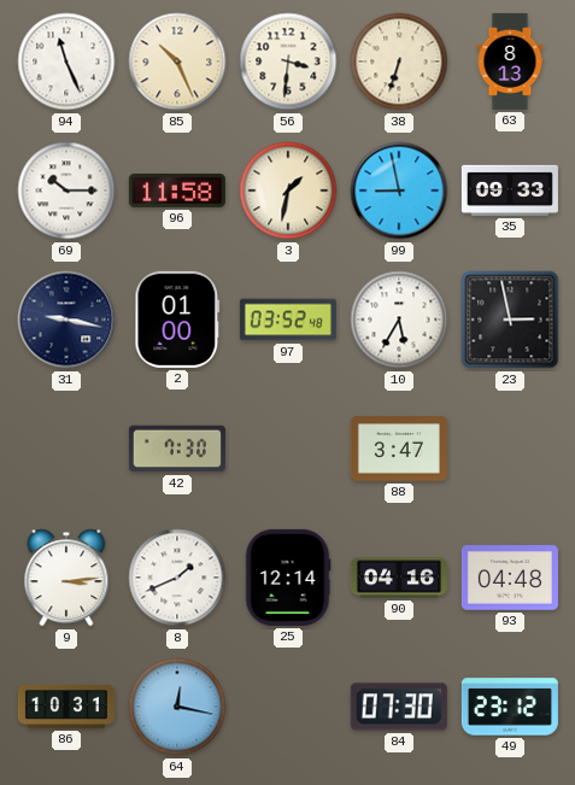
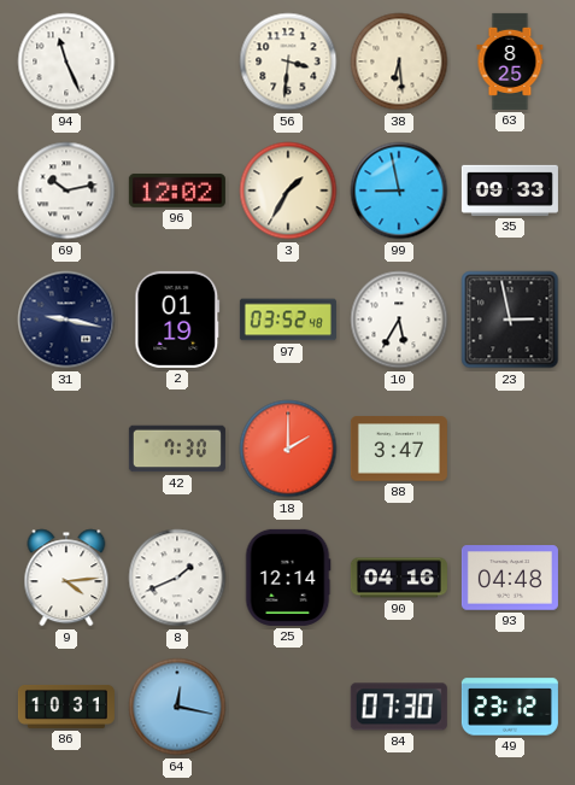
85: 10:26 -> none
38: 6:33 -> 6:29
63: 8:13 -> 8:25
69: 10:15 -> 10:13
96: 11:58 -> 12:02
3: 1:32 -> 1:35
2: 01:00 -> 01:19
18: none -> 2:00
9: 3:14 -> 4:14
